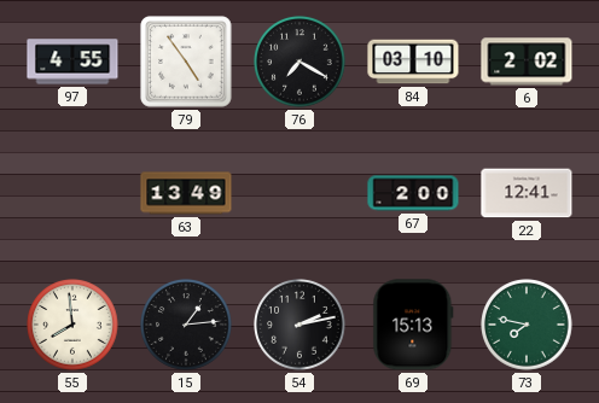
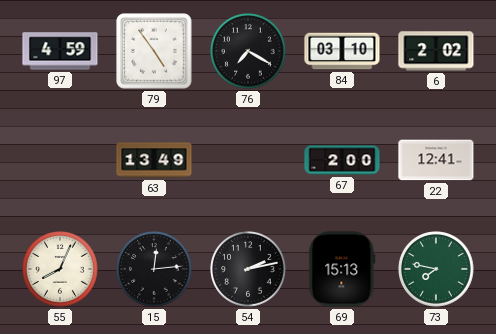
97: 4:55 -> 4:59
55: 7:59 -> 8:04
15: 1:14 -> 12:14
